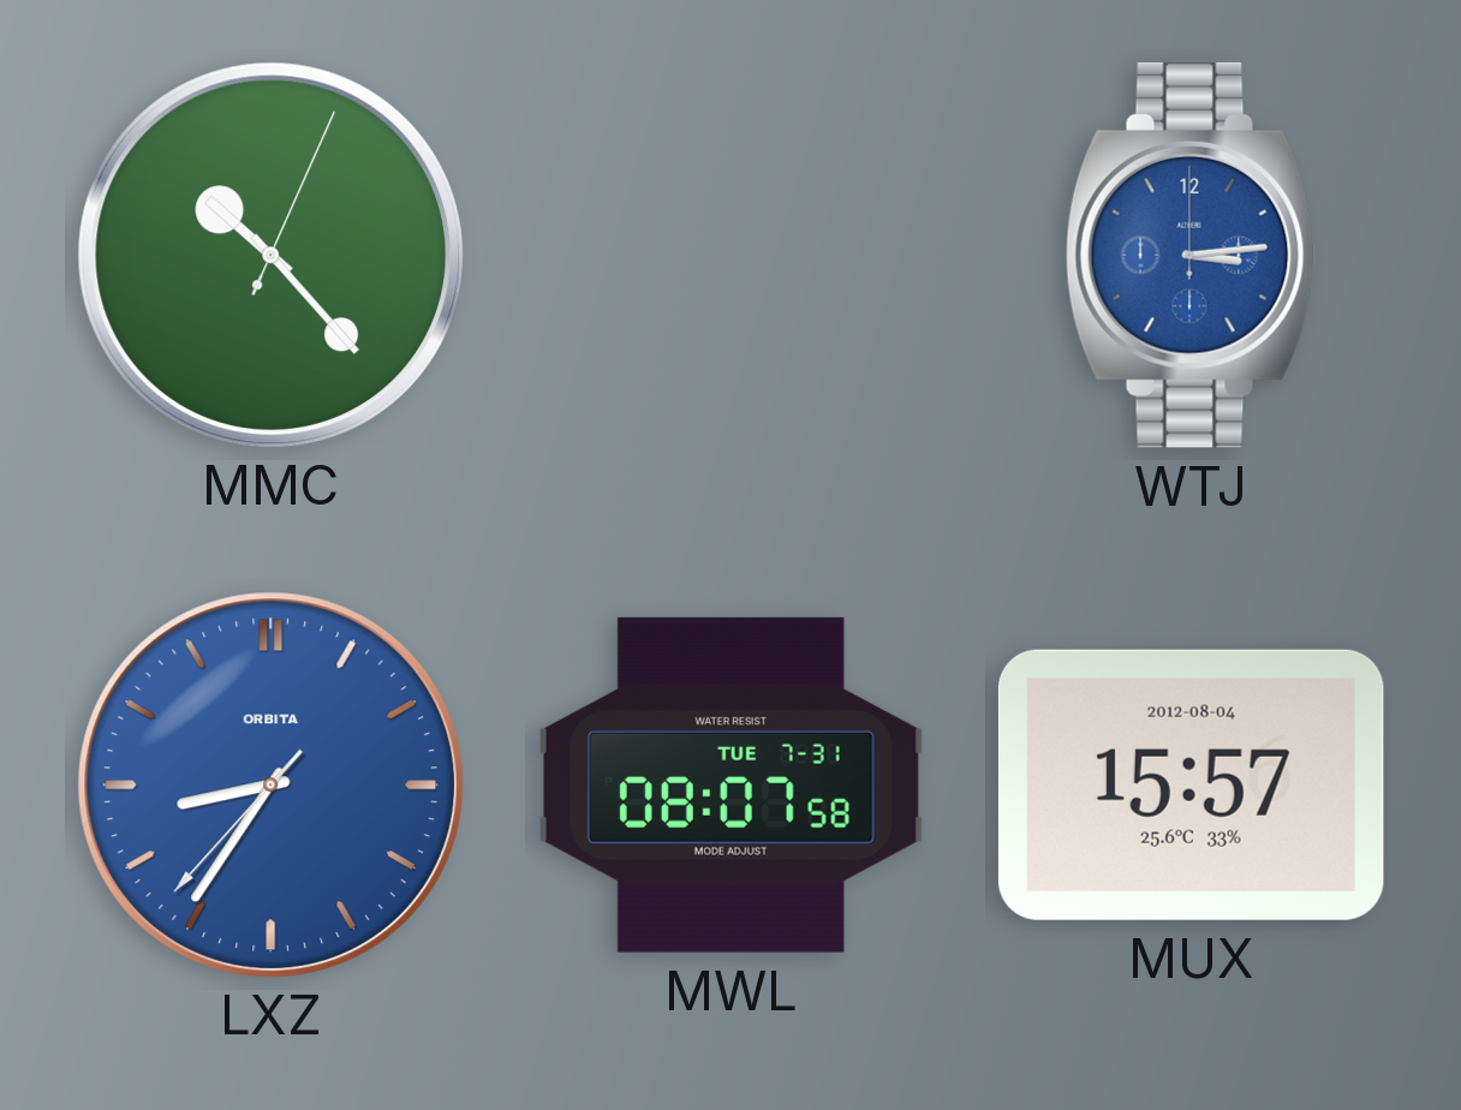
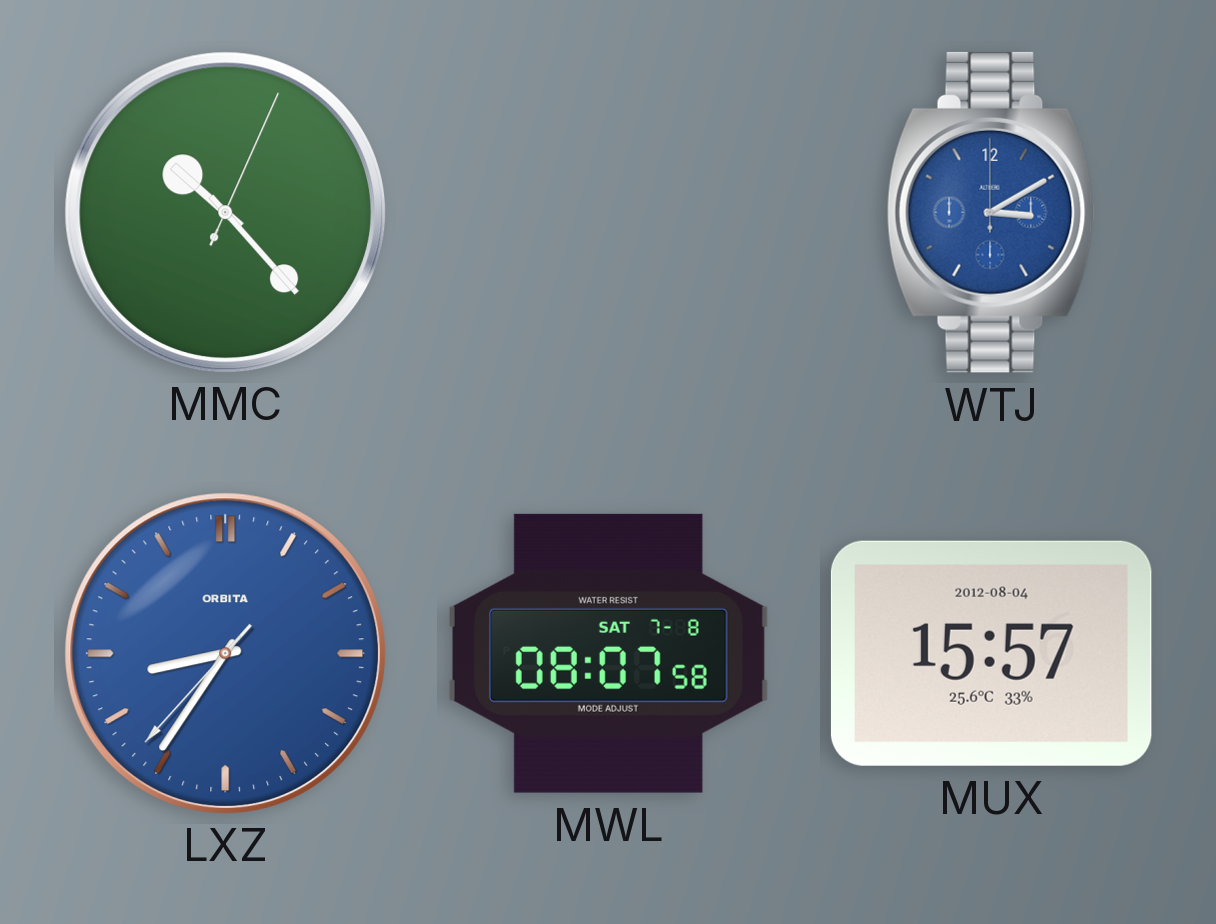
WTJ: 3:14 -> 3:10
MWL date: TUE 7-31 -> SAT 7-8
